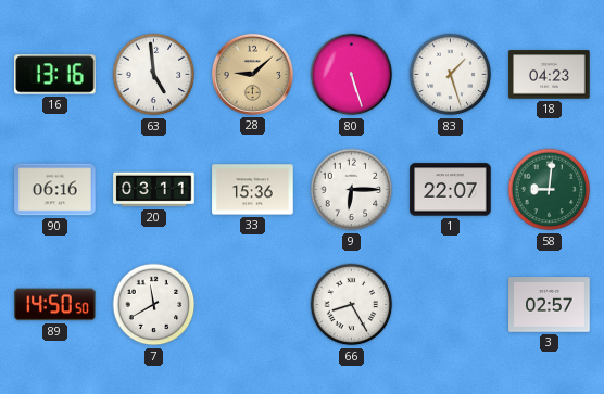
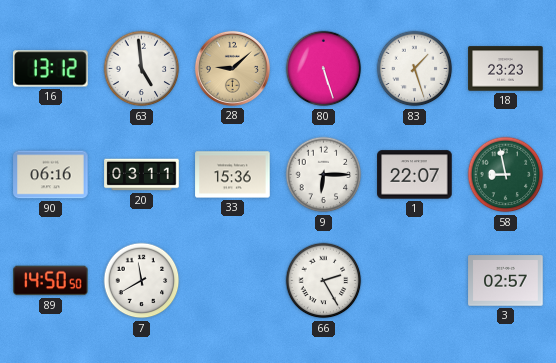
16: 13:16 -> 13:12
18: 04:23 -> 23:23
58: 9:01 -> 8:58
66: 8:25 -> 2:25
